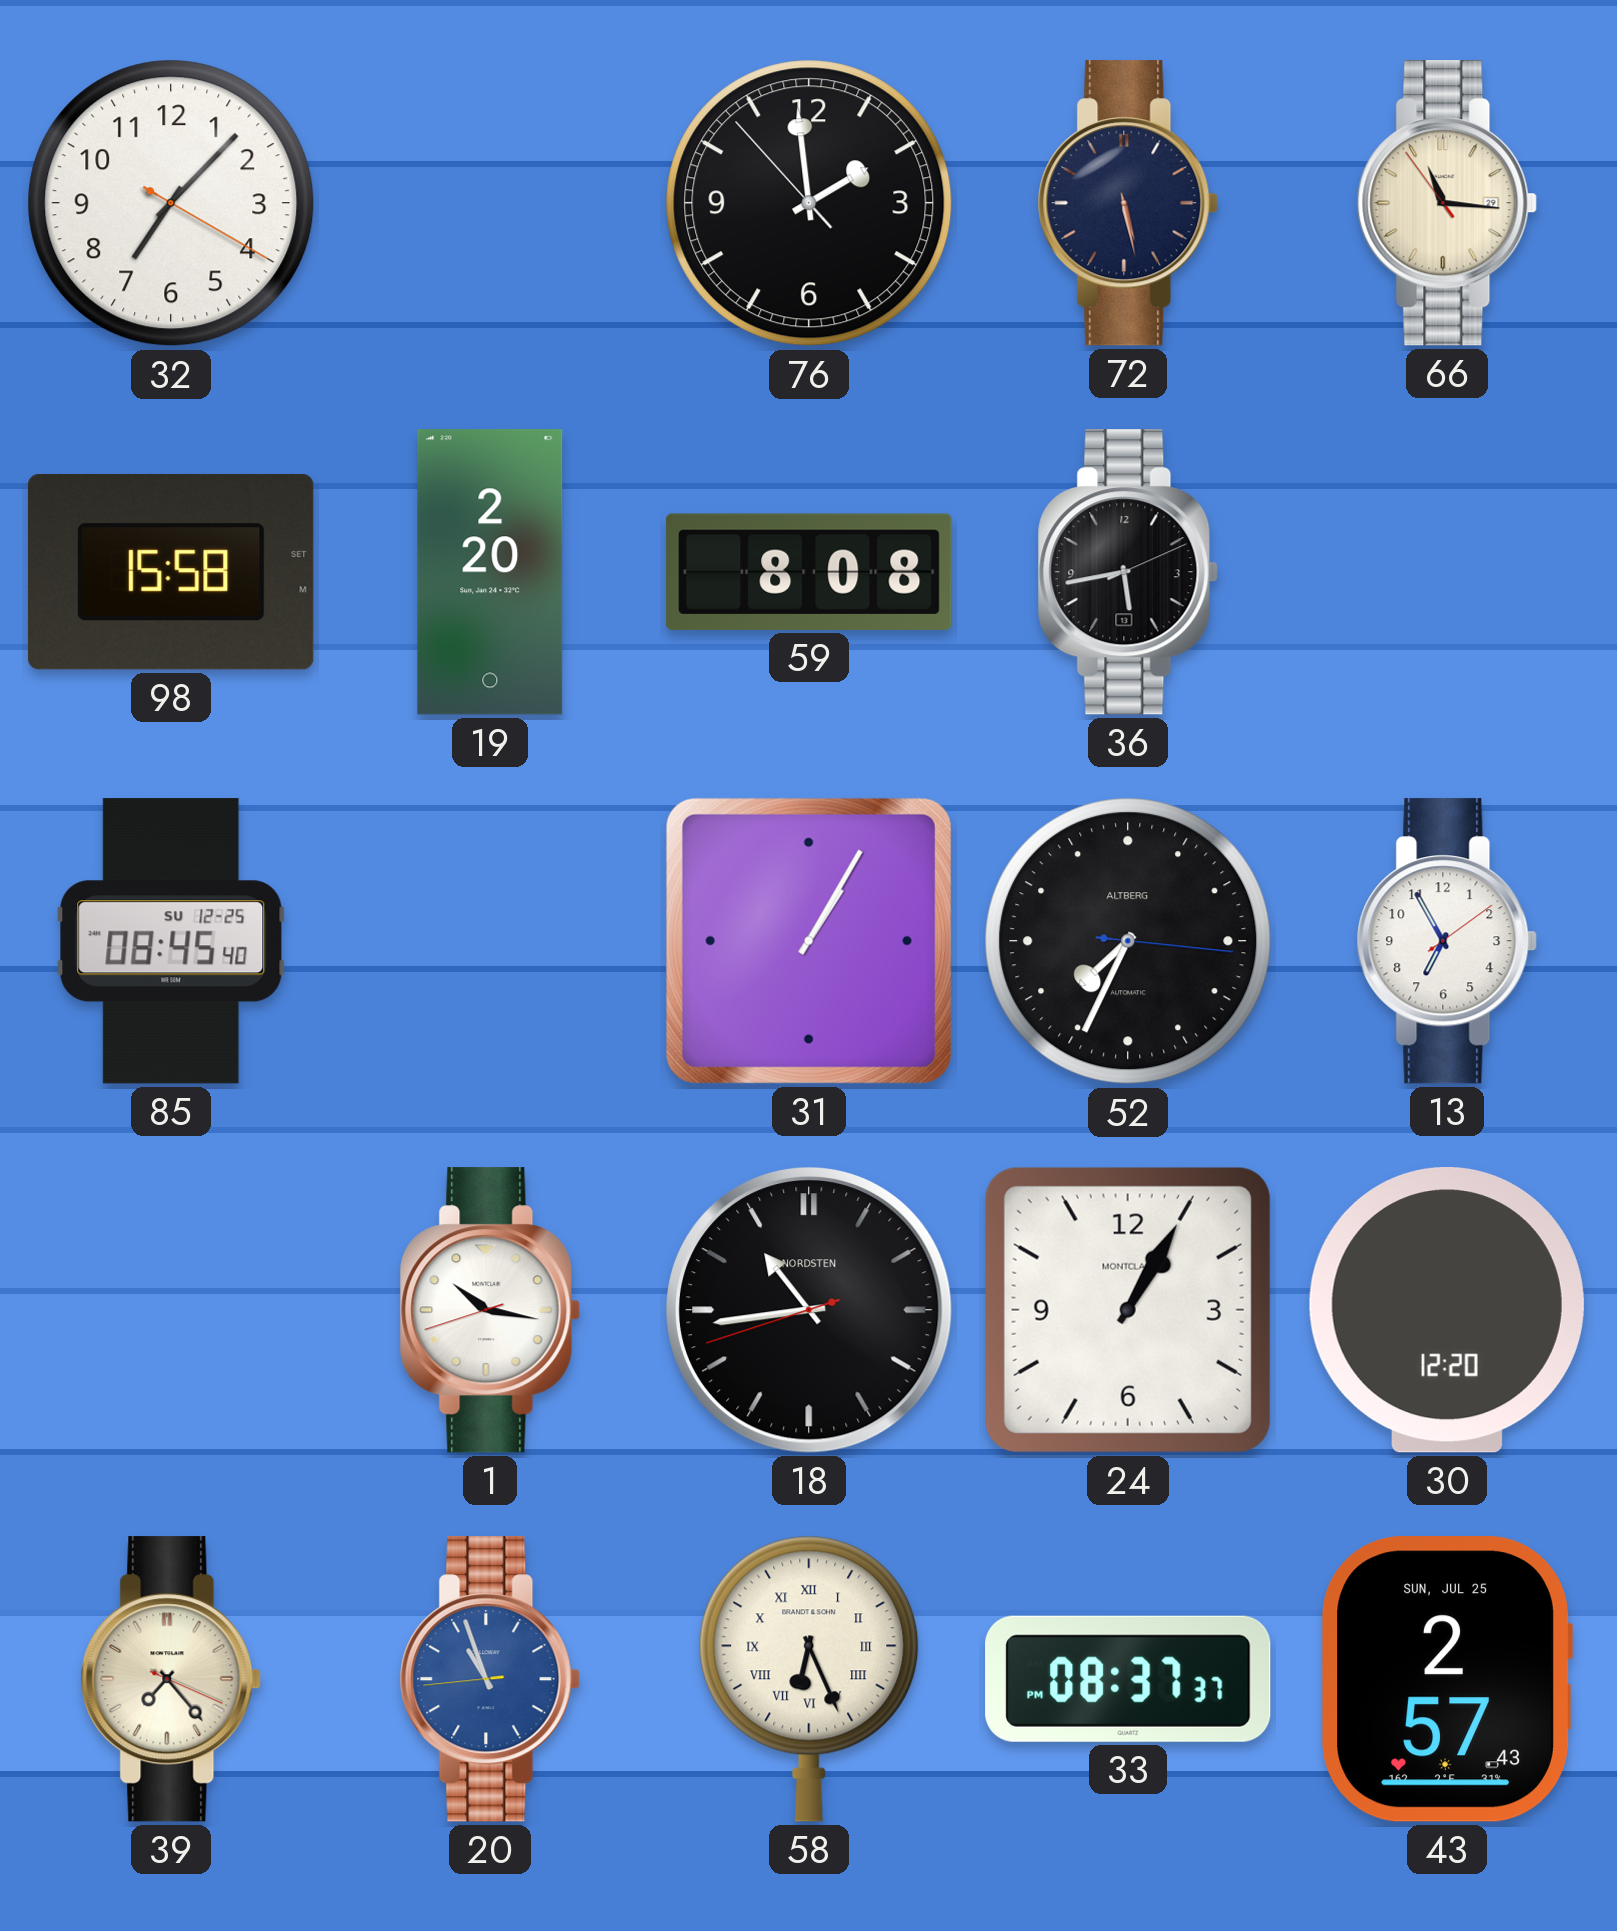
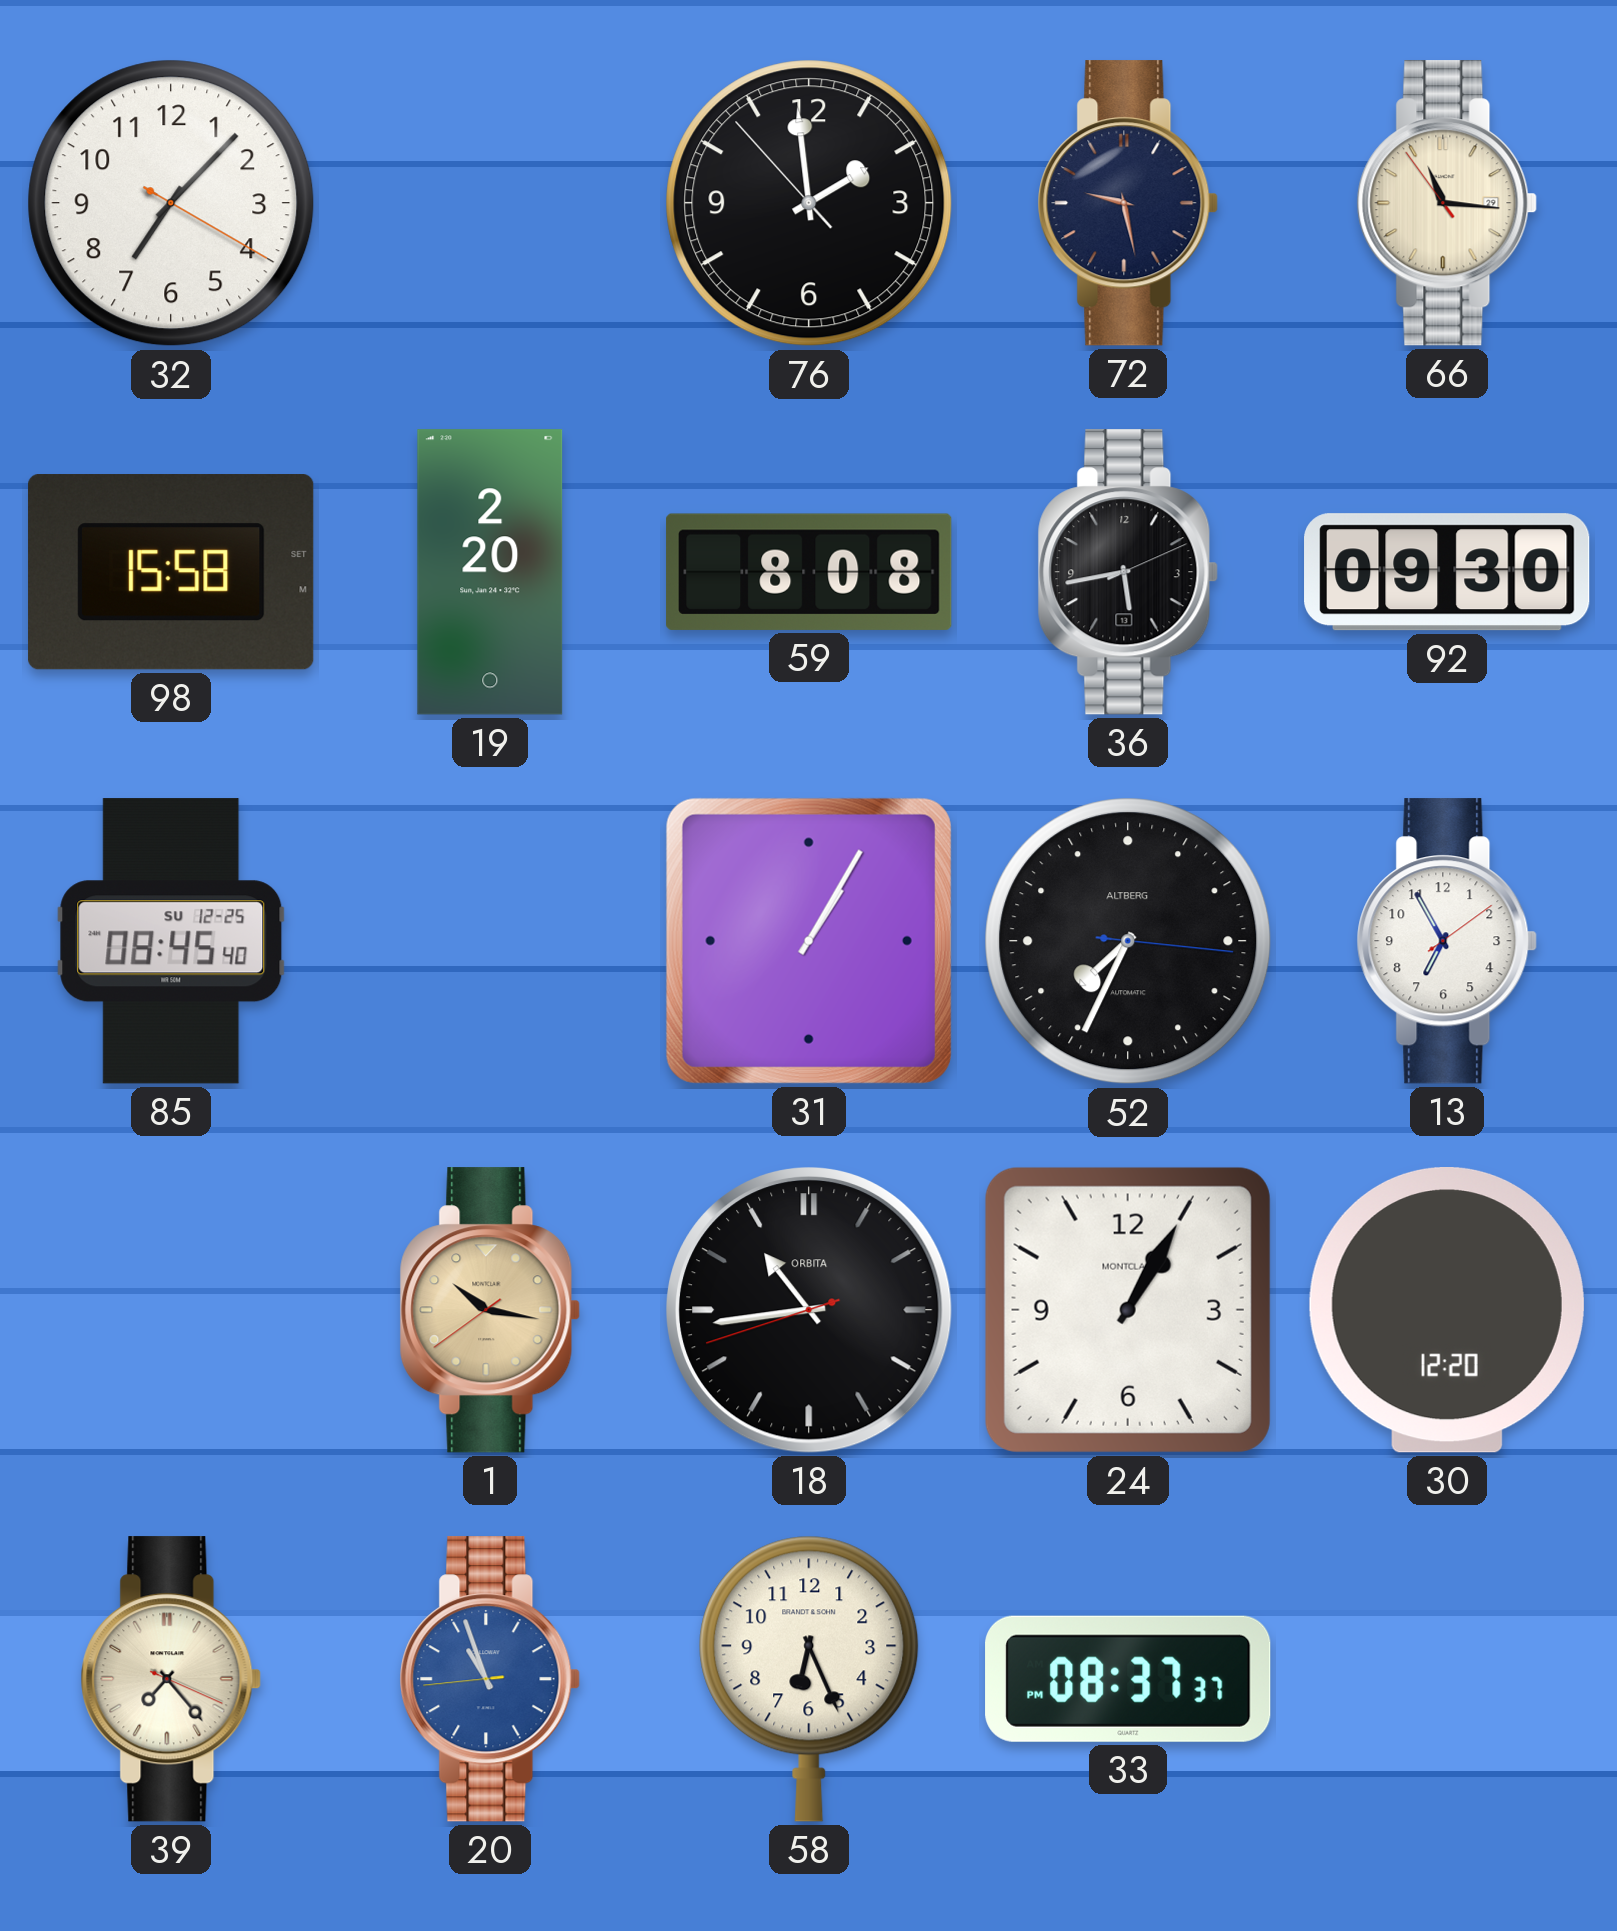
72: 5:28 -> 9:28
92: none -> 09:30
1: 10:16:42 -> 10:16:39
1 dial: white -> champagne
18 brand: NORDSTEN -> ORBITA
58 numerals: Roman -> Arabic
43: 2:57 -> none
